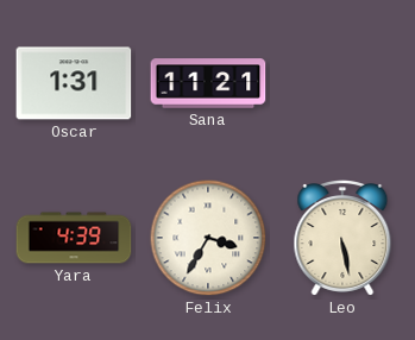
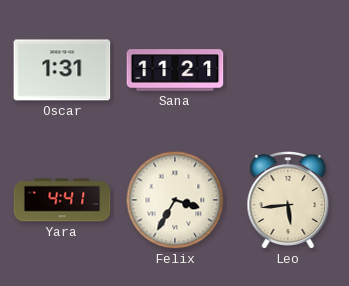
Yara: 4:39 -> 4:41
Leo: 5:28 -> 5:44
